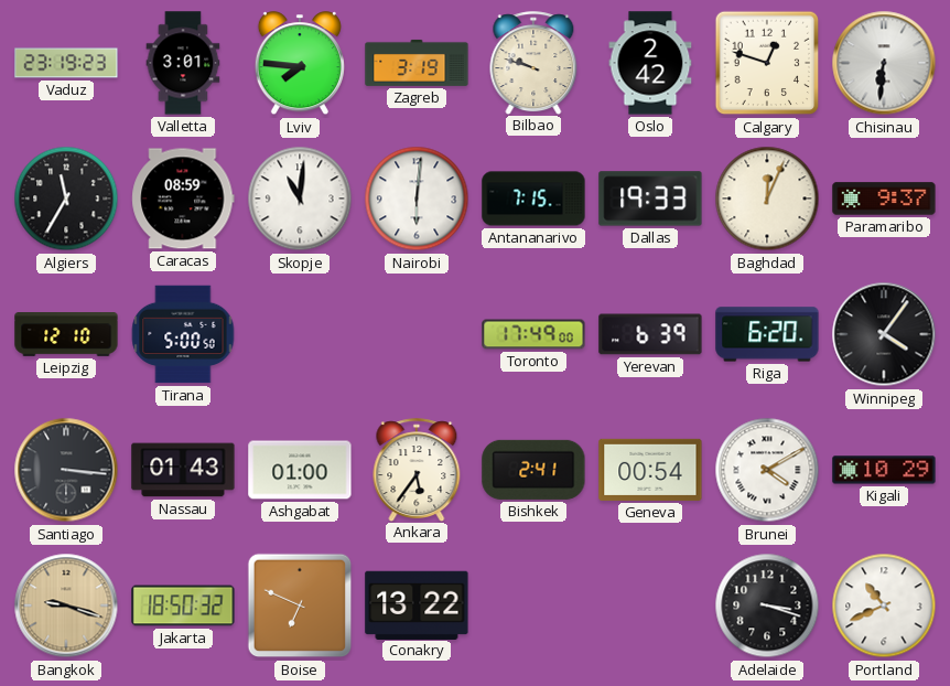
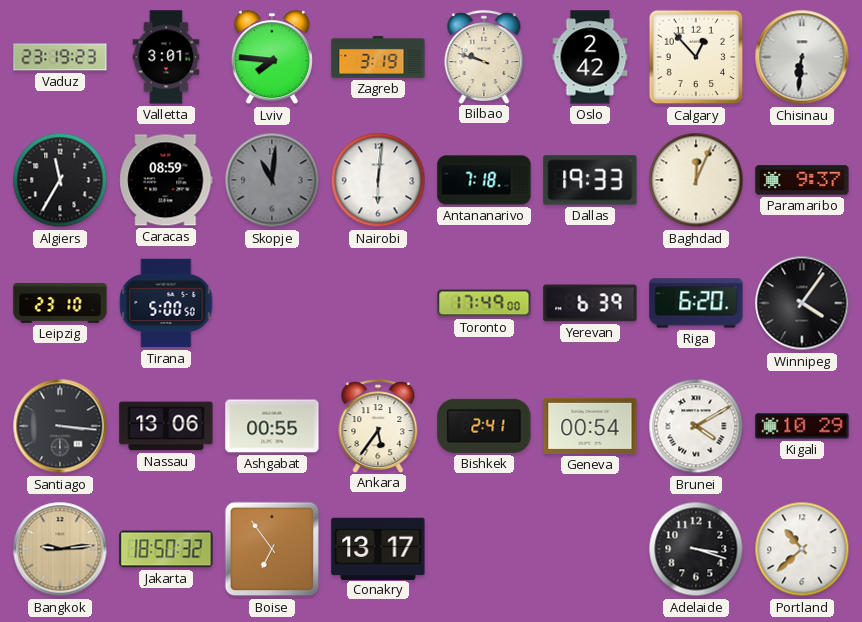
Calgary: 12:48 -> 12:53
Skopje dial: white -> grey
Antananarivo: 7:15 -> 7:18
Leipzig: 12:10 -> 23:10
Nassau: 01:43 -> 13:06
Ashgabat: 01:00 -> 00:55
Bangkok: 9:18 -> 9:14
Boise: 6:49 -> 6:54
Conakry: 13:22 -> 13:17
Portland: 10:41 -> 10:38
